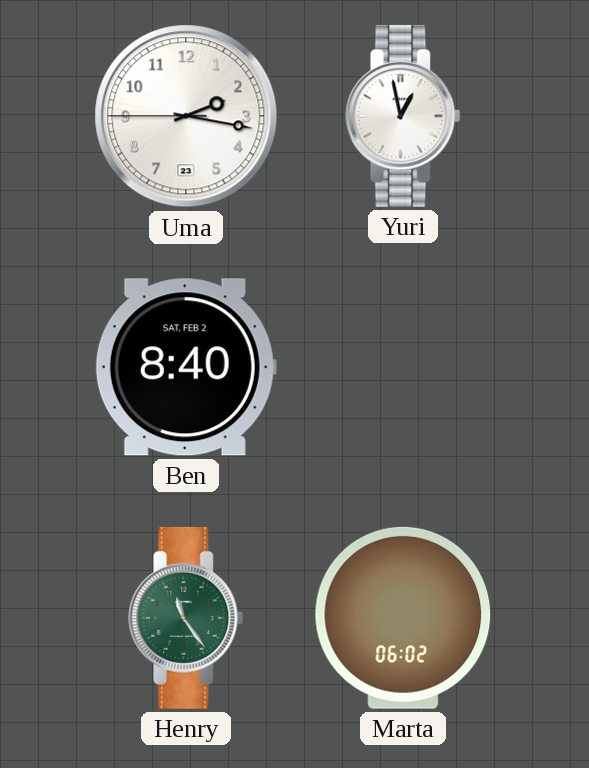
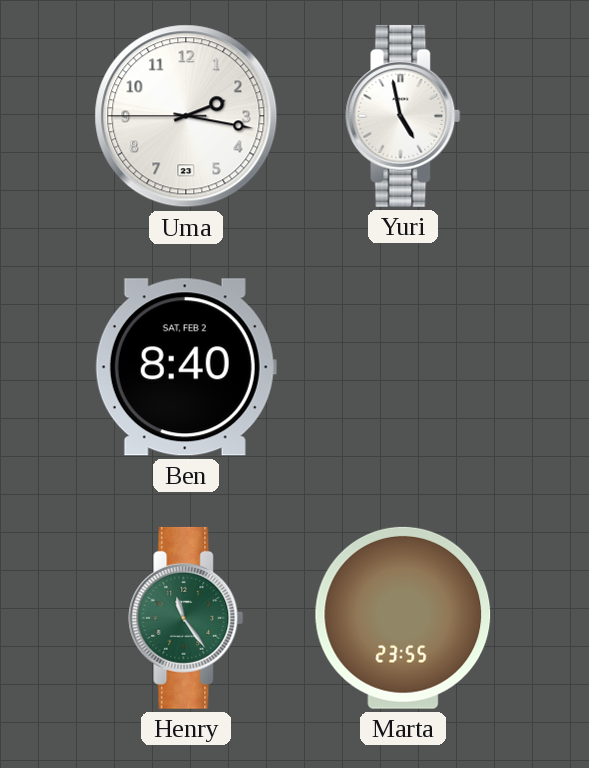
Yuri: 12:58 -> 4:58
Marta: 06:02 -> 23:55
